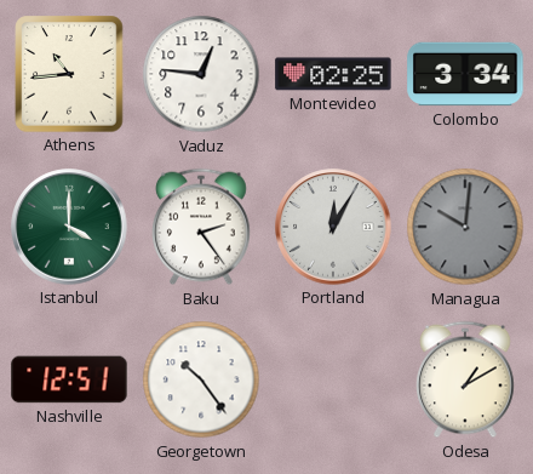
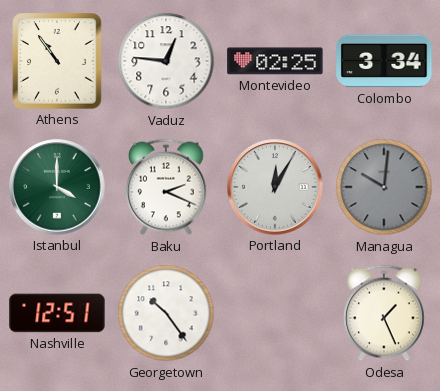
Athens: 10:44 -> 10:54
Baku: 2:24 -> 2:19
Odesa: 1:10 -> 1:26
